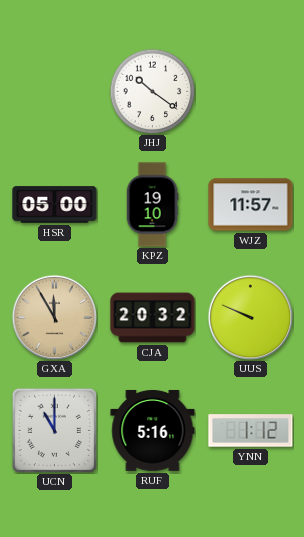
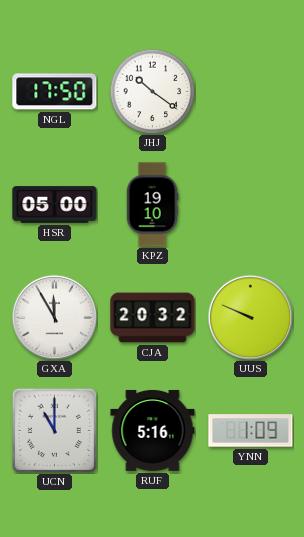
NGL: none -> 17:50
WJZ: 11:57 -> none
GXA dial: champagne -> white
YNN: 1:12 -> 1:09
